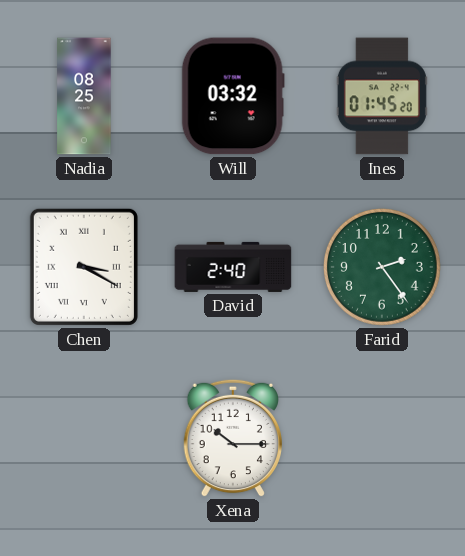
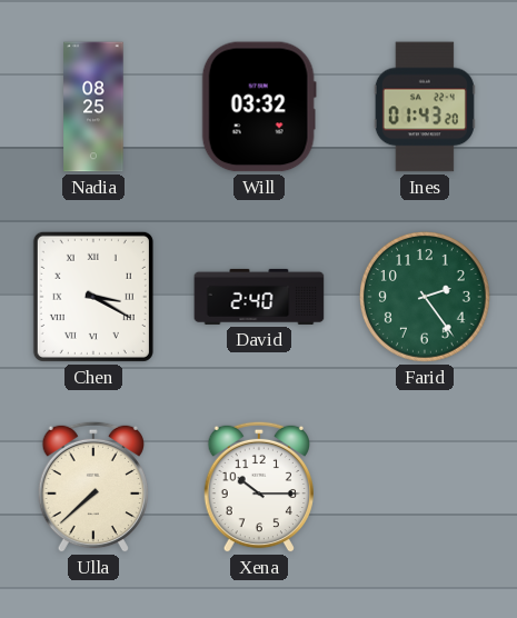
Ines: 01:45 -> 01:43
Ulla: none -> 7:38
